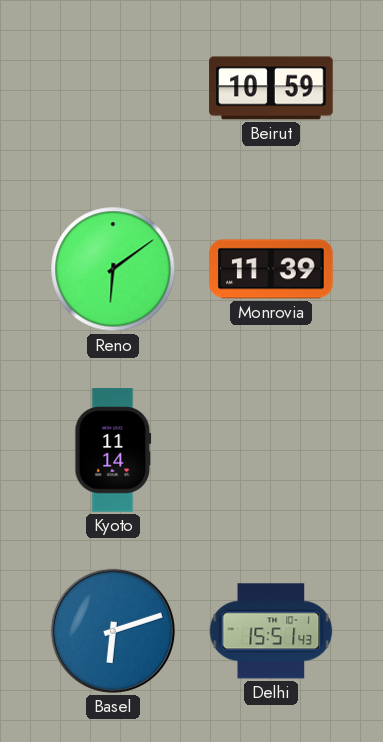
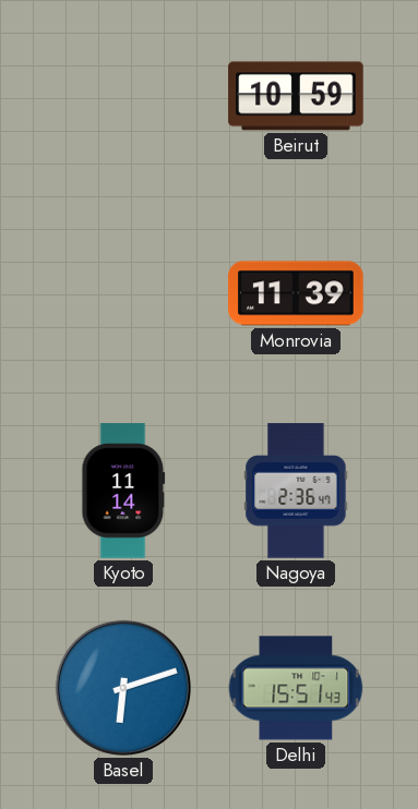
Reno: 6:09 -> none
Nagoya: none -> 2:36
